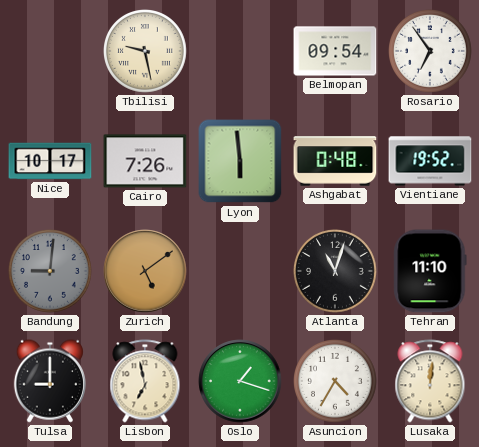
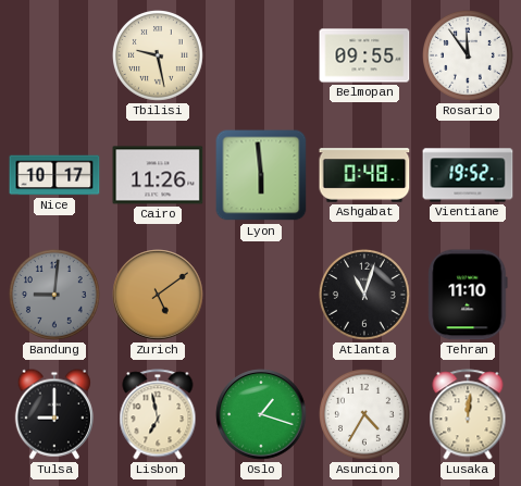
Belmopan: 09:54 -> 09:55
Rosario: 6:54 -> 11:54
Cairo: 7:26 -> 11:26
